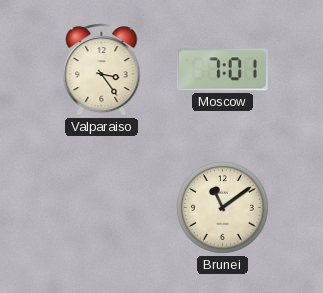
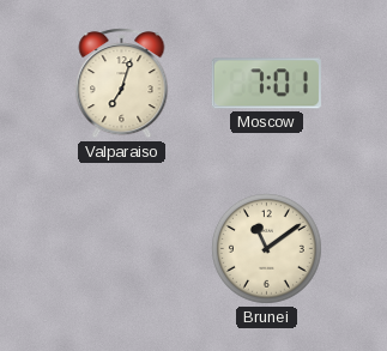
Valparaiso: 3:24 -> 7:03
